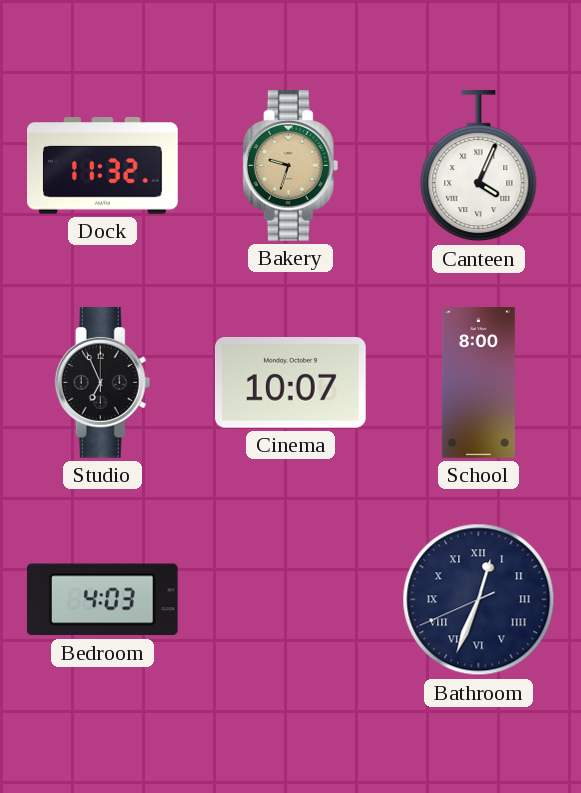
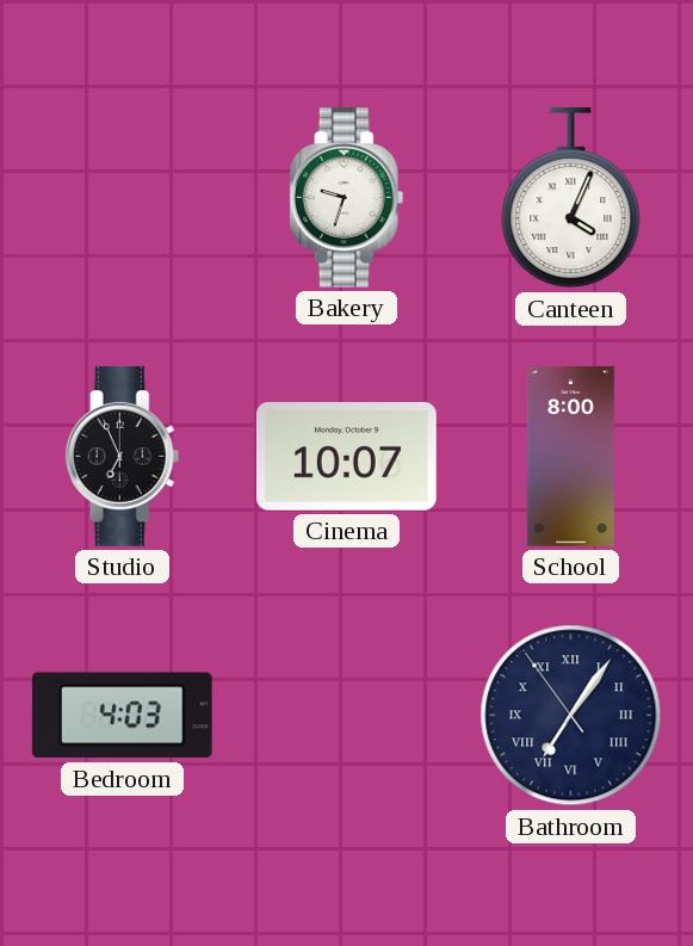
Dock: 11:32 -> none
Bakery dial: champagne -> white
Bathroom: 12:33 -> 7:05
